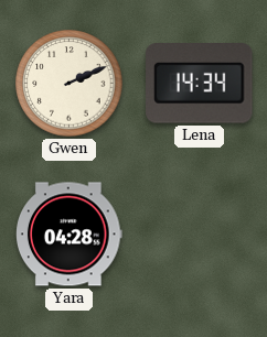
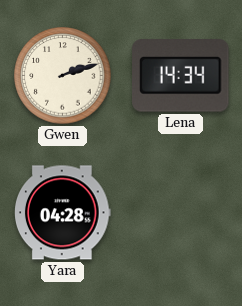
Gwen: 2:11 -> 2:12
